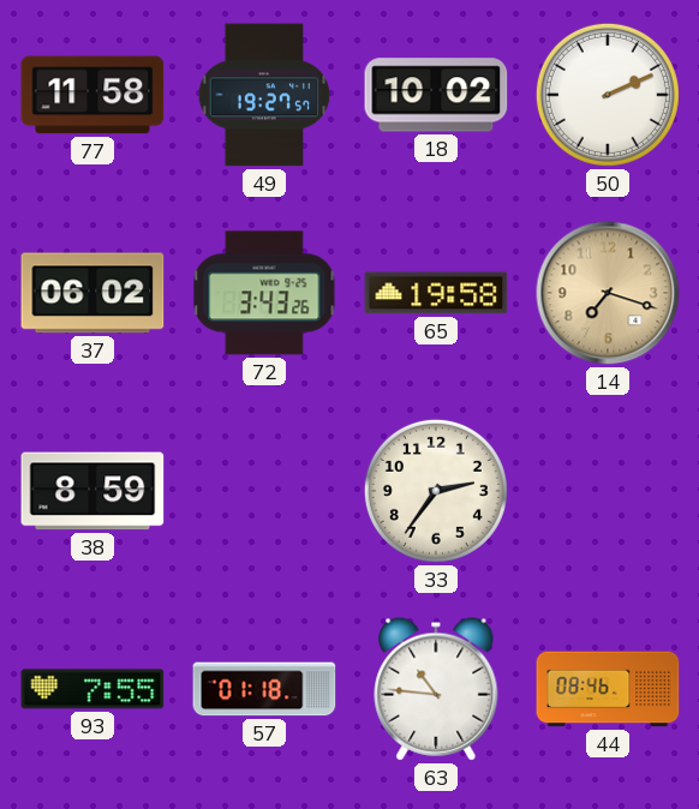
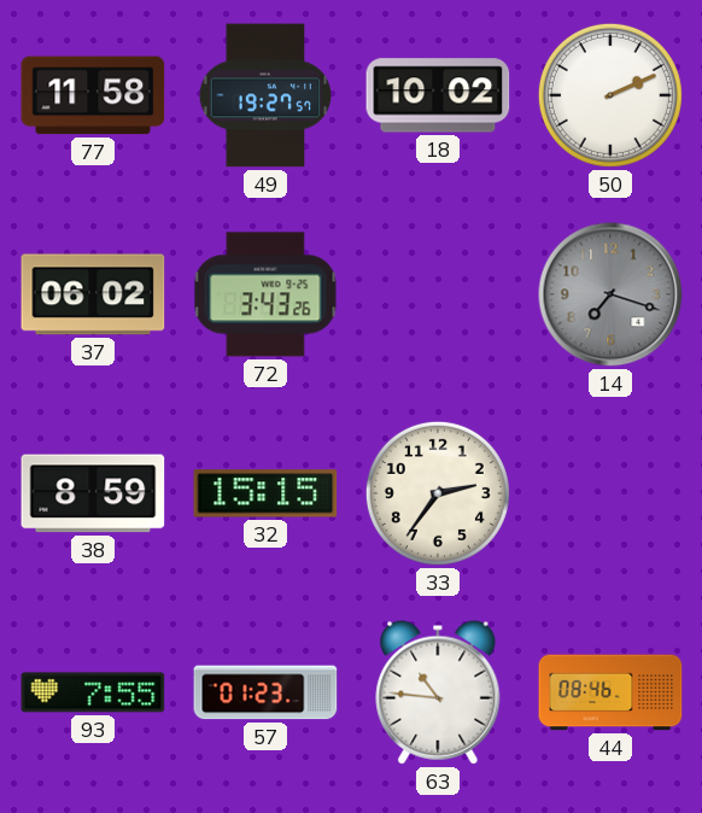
65: 19:58 -> none
14 dial: champagne -> grey
32: none -> 15:15
57: 01:18 -> 01:23
